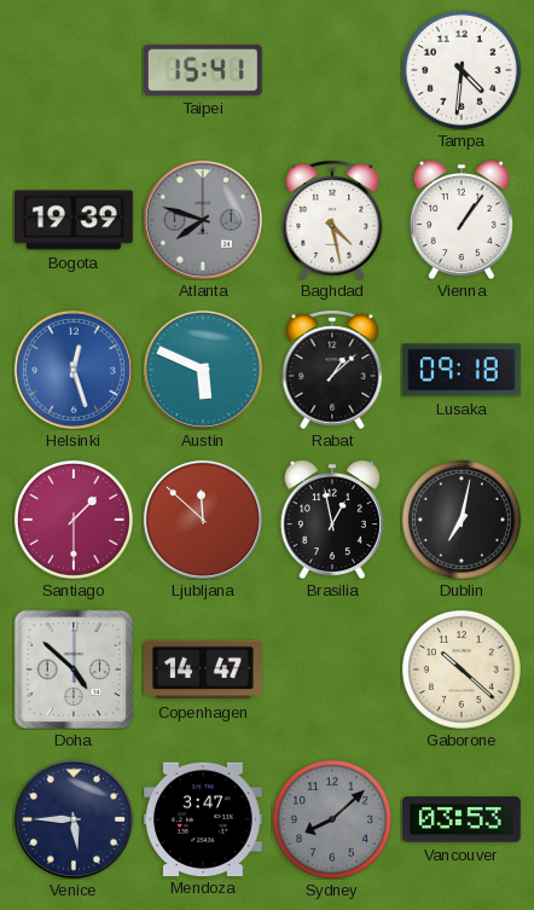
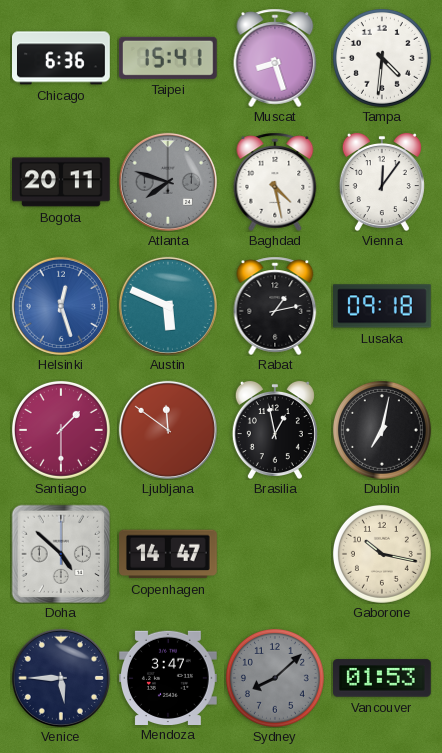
Chicago: none -> 6:36
Muscat: none -> 8:27
Bogota: 19:39 -> 20:11
Vienna: 1:06 -> 12:06
Rabat: 1:08 -> 1:13
Ljubljana: 11:52 -> 11:51
Gaborone: 10:22 -> 10:17
Vancouver: 03:53 -> 01:53
